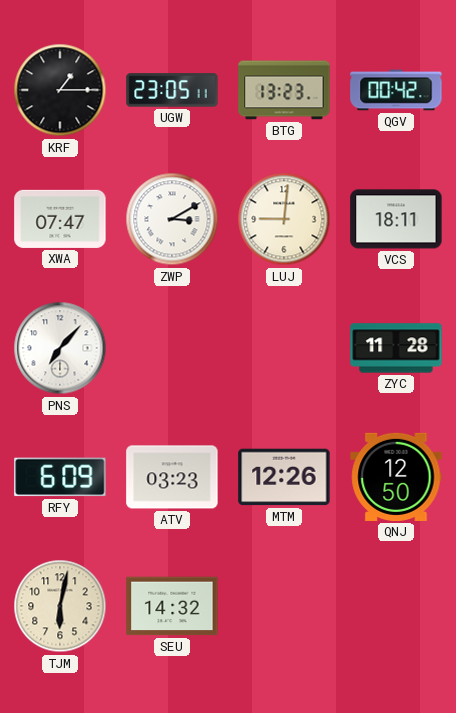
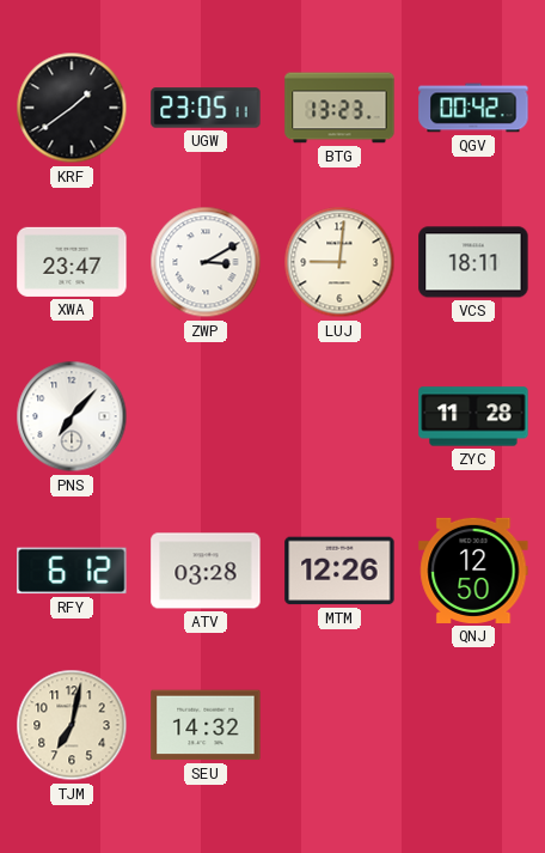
KRF: 1:15 -> 1:39
XWA: 07:47 -> 23:47
RFY: 6:09 -> 6:12
ATV: 03:23 -> 03:28
TJM: 6:02 -> 7:02
